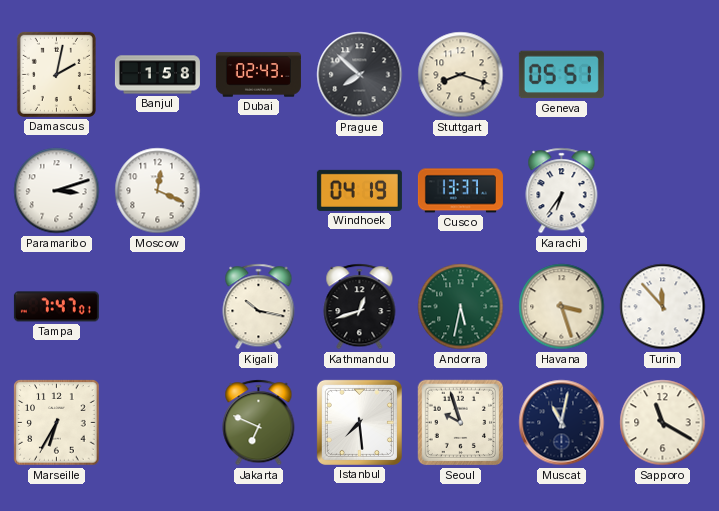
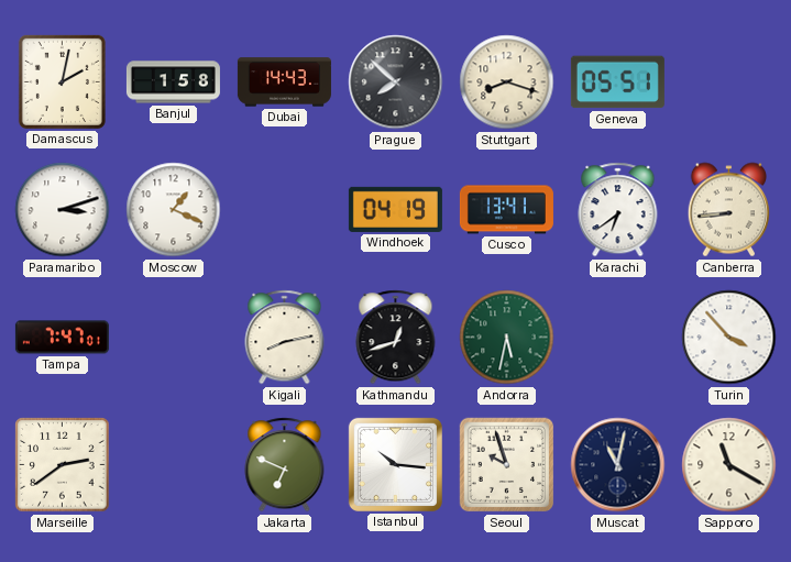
Dubai: 02:43 -> 14:43
Moscow: 12:19 -> 1:19
Cusco: 13:37 -> 13:41
Karachi: 6:36 -> 6:39
Canberra: none -> 8:44
Kigali: 10:17 -> 8:13
Havana: 3:27 -> none
Turin: 11:53 -> 3:53
Marseille: 6:35 -> 2:39
Istanbul: 7:29 -> 10:16
